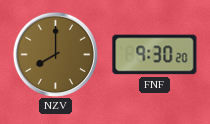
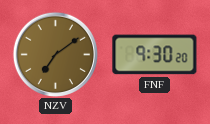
NZV: 8:00 -> 7:09
